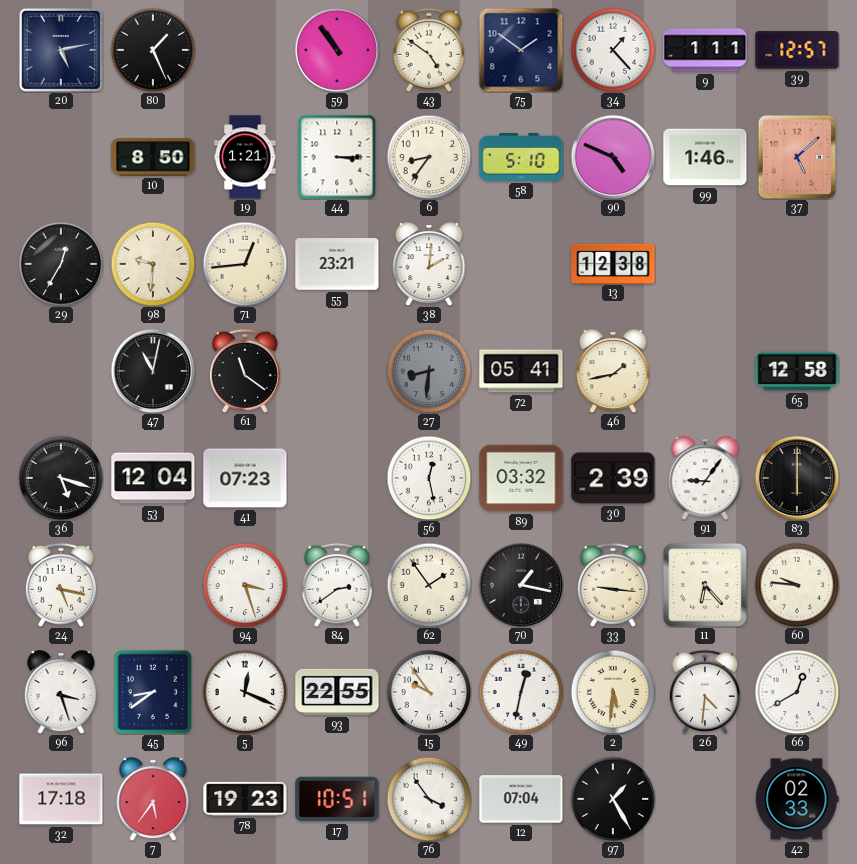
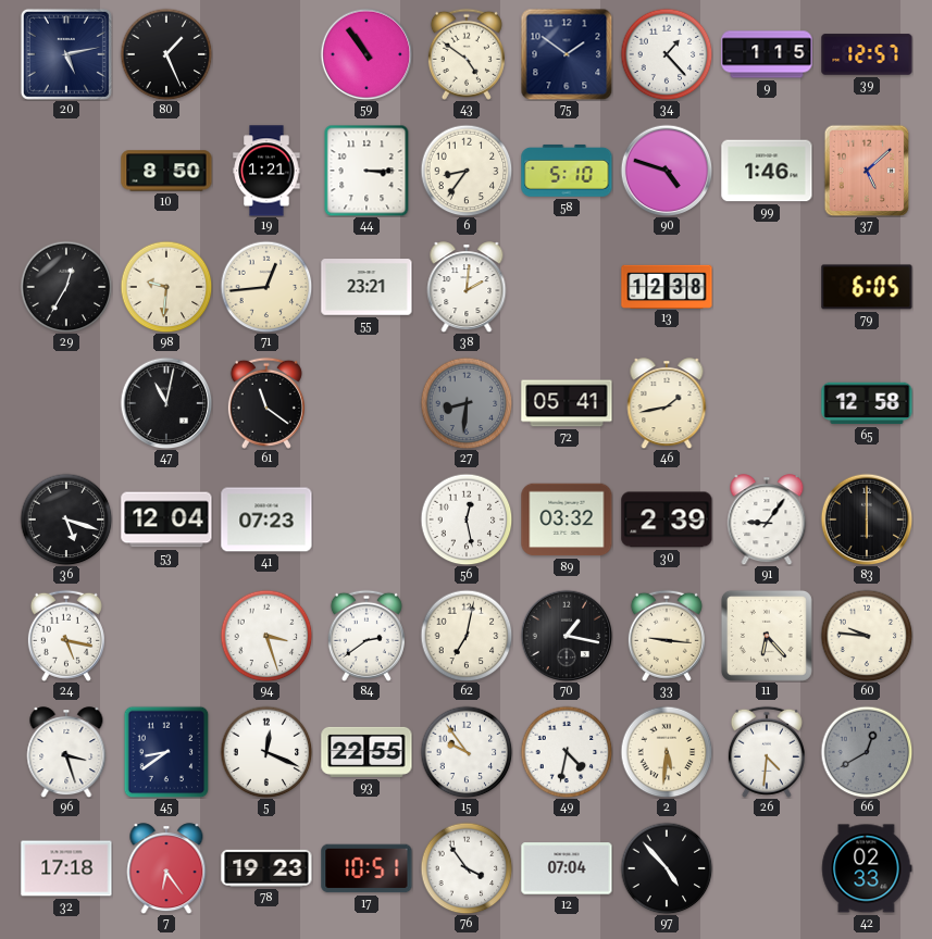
9: 1:11 -> 1:15
90: 4:49 -> 4:48
79: none -> 6:05
62: 1:54 -> 7:02
49: 12:32 -> 4:32
66 dial: white -> grey
7: 5:36 -> 6:24
97: 1:25 -> 4:53
